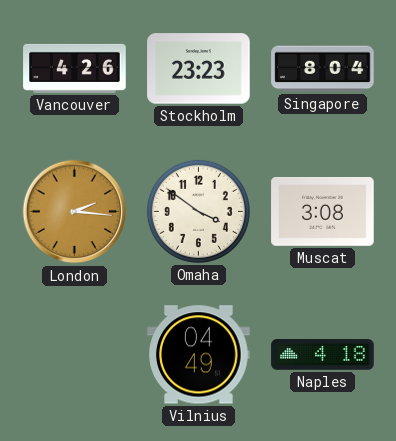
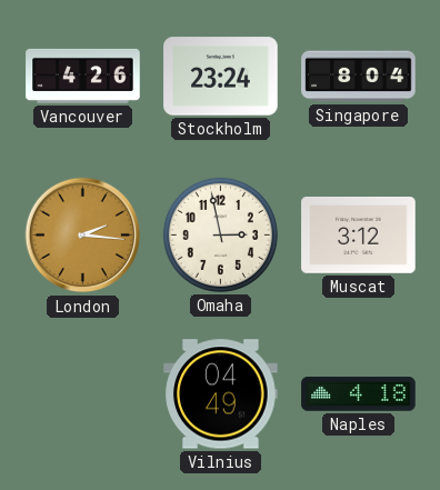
Stockholm: 23:23 -> 23:24
Omaha: 3:51 -> 2:58
Muscat: 3:08 -> 3:12
